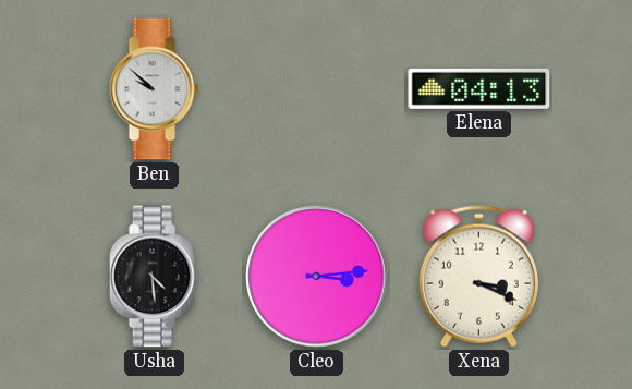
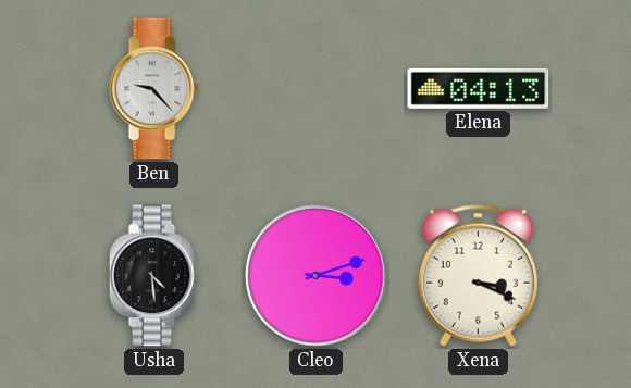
Ben: 9:52 -> 9:23
Cleo: 3:14 -> 3:12
